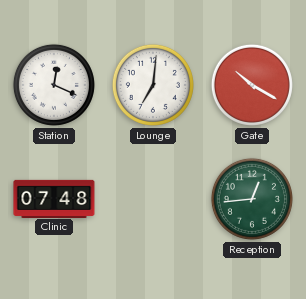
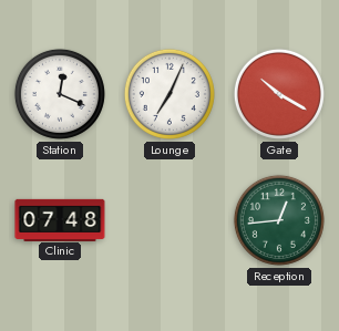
Lounge: 7:01 -> 7:04
